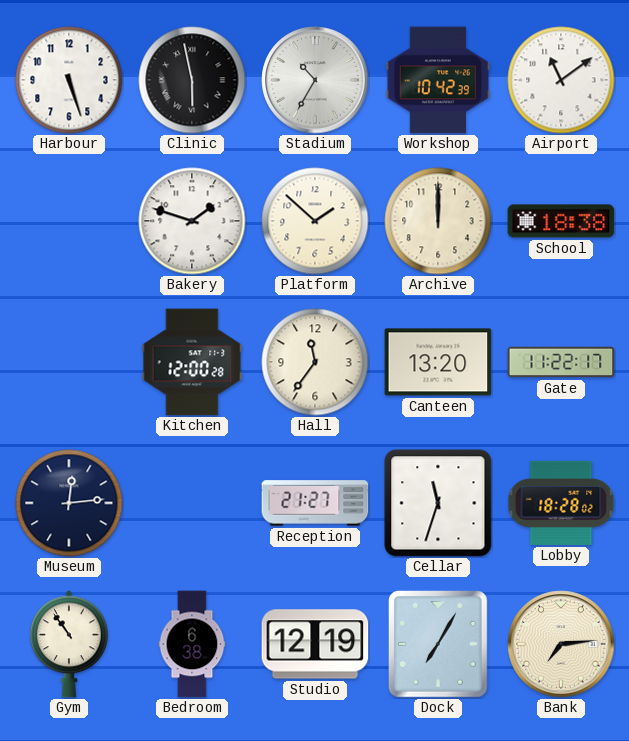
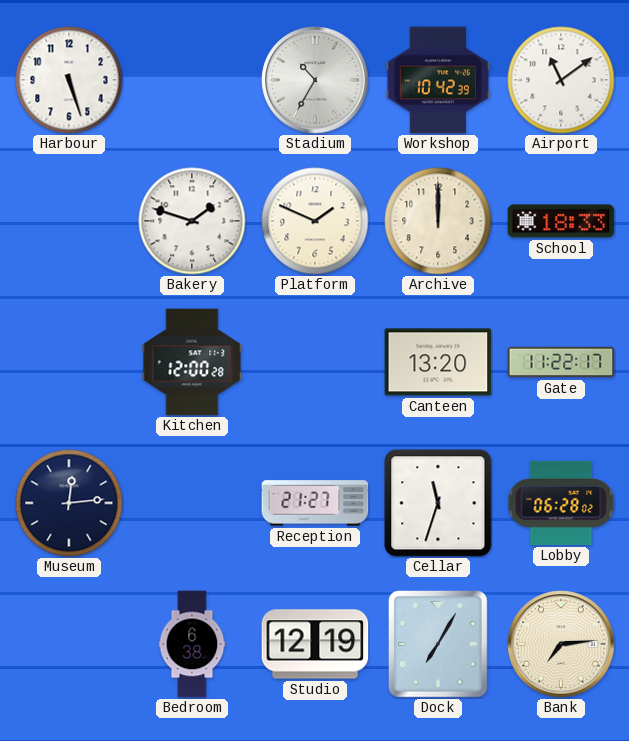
Clinic: 5:58 -> none
Platform: 1:52 -> 1:49
School: 18:38 -> 18:33
Hall: 11:36 -> none
Lobby: 18:28 -> 06:28
Gym: 10:54 -> none
